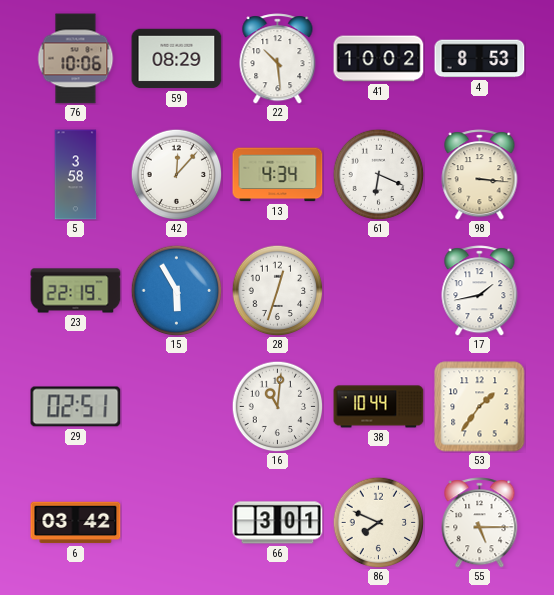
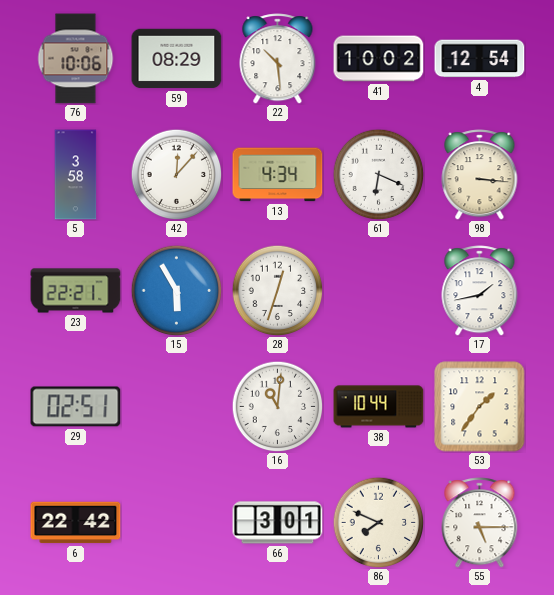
4: 8:53 -> 12:54
23: 22:19 -> 22:21
6: 03:42 -> 22:42
